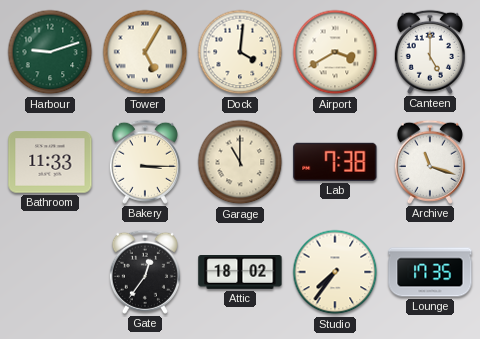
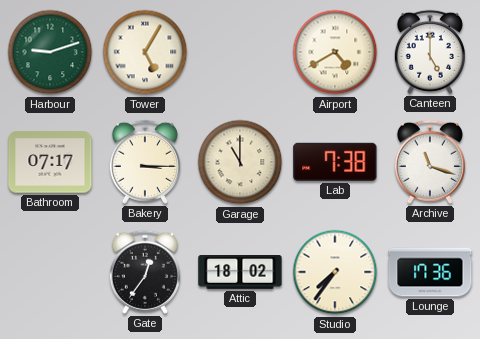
Dock: 4:01 -> none
Airport: 3:40 -> 4:40
Bathroom: 11:33 -> 07:17
Lounge: 17:35 -> 17:36
